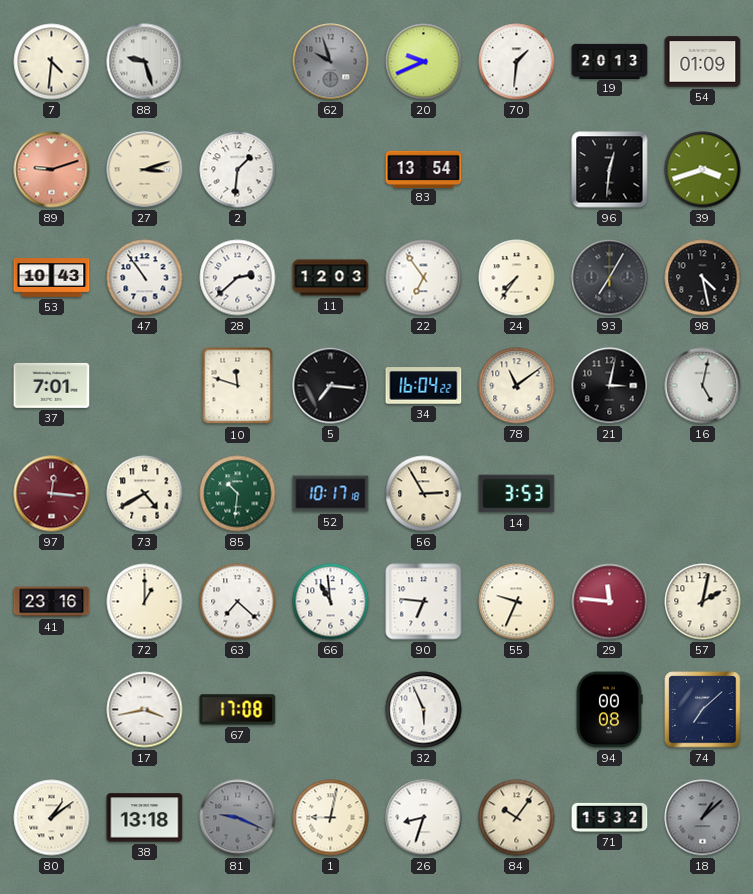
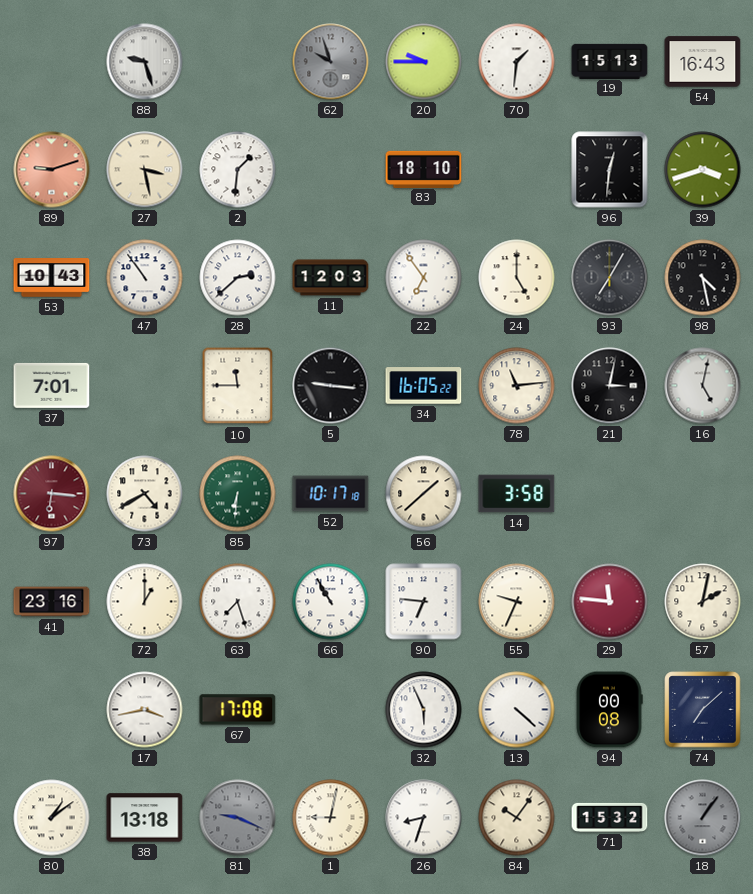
7: 4:31 -> none
20: 9:41 -> 9:45
19: 20:13 -> 15:13
54: 01:09 -> 16:43
27: 3:12 -> 3:28
83: 13:54 -> 18:10
24: 7:36 -> 5:00
10: 11:48 -> 11:45
5: 7:16 -> 9:16
34: 16:04 -> 16:05
78: 11:09 -> 11:14
97: 12:16 -> 6:16
85: 10:31 -> 6:31
56: 2:55 -> 1:38
14: 3:53 -> 3:58
63: 7:22 -> 7:27
66: 10:59 -> 10:55
13: none -> 4:22
18: 1:08 -> 1:06
